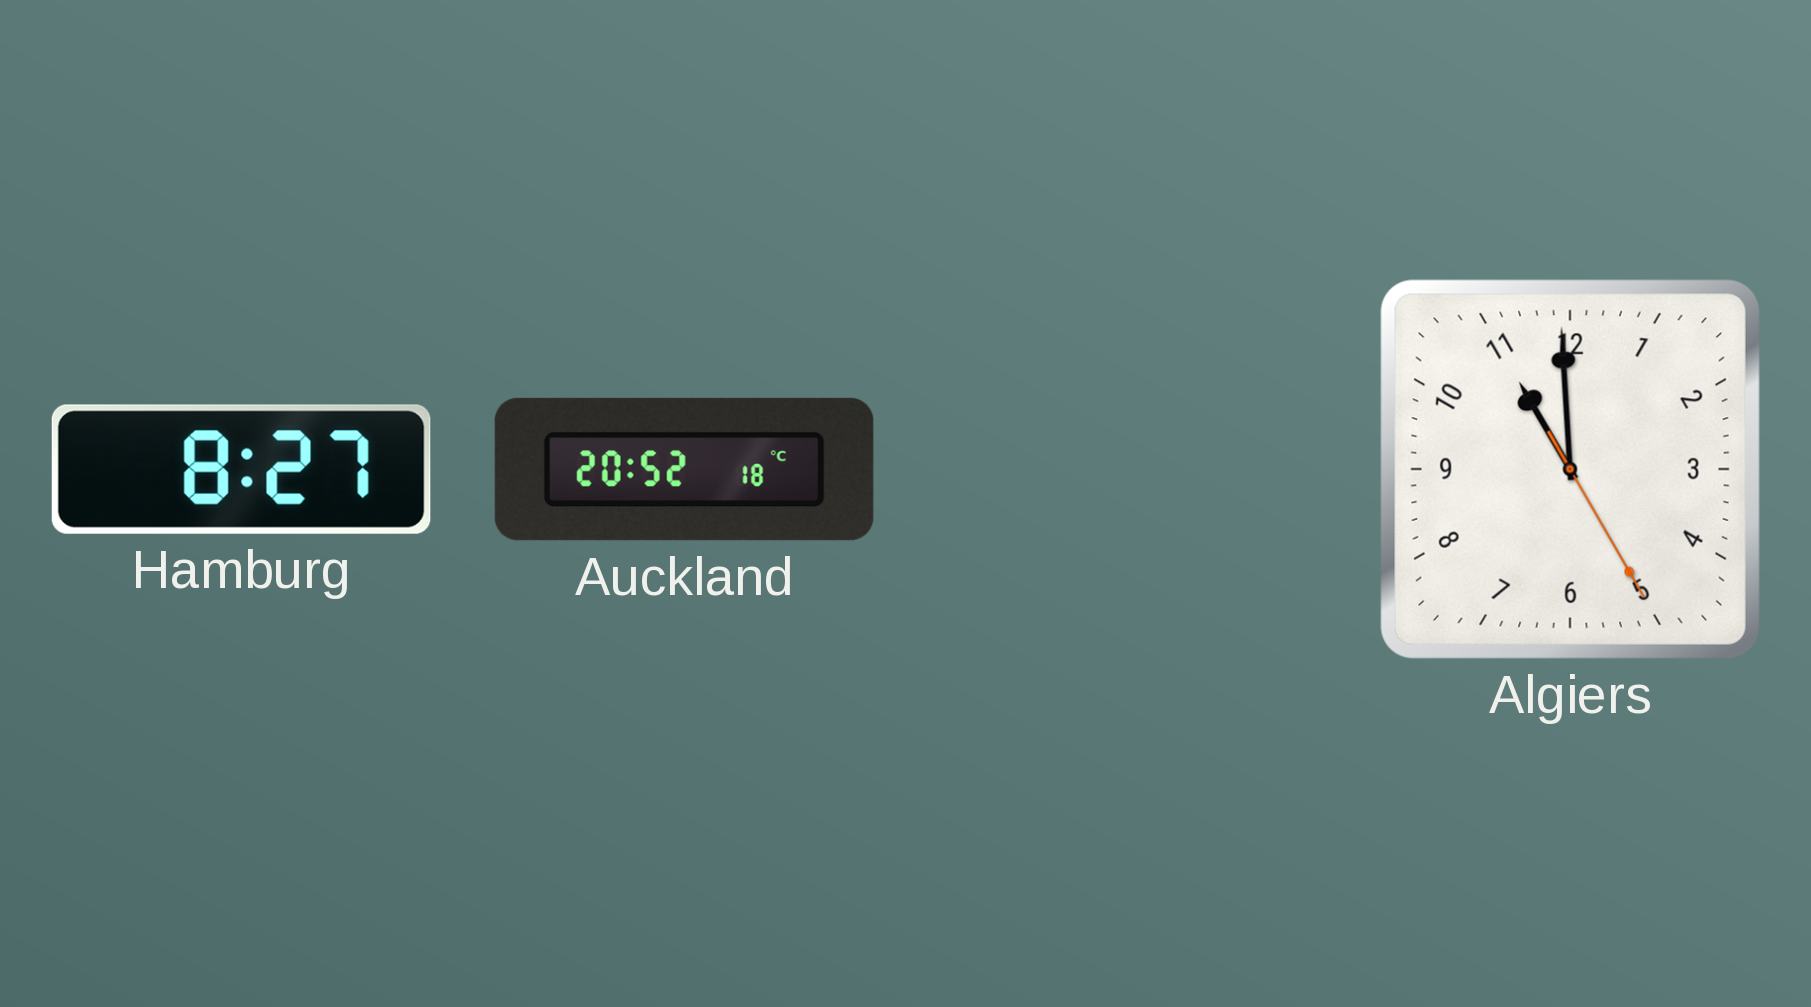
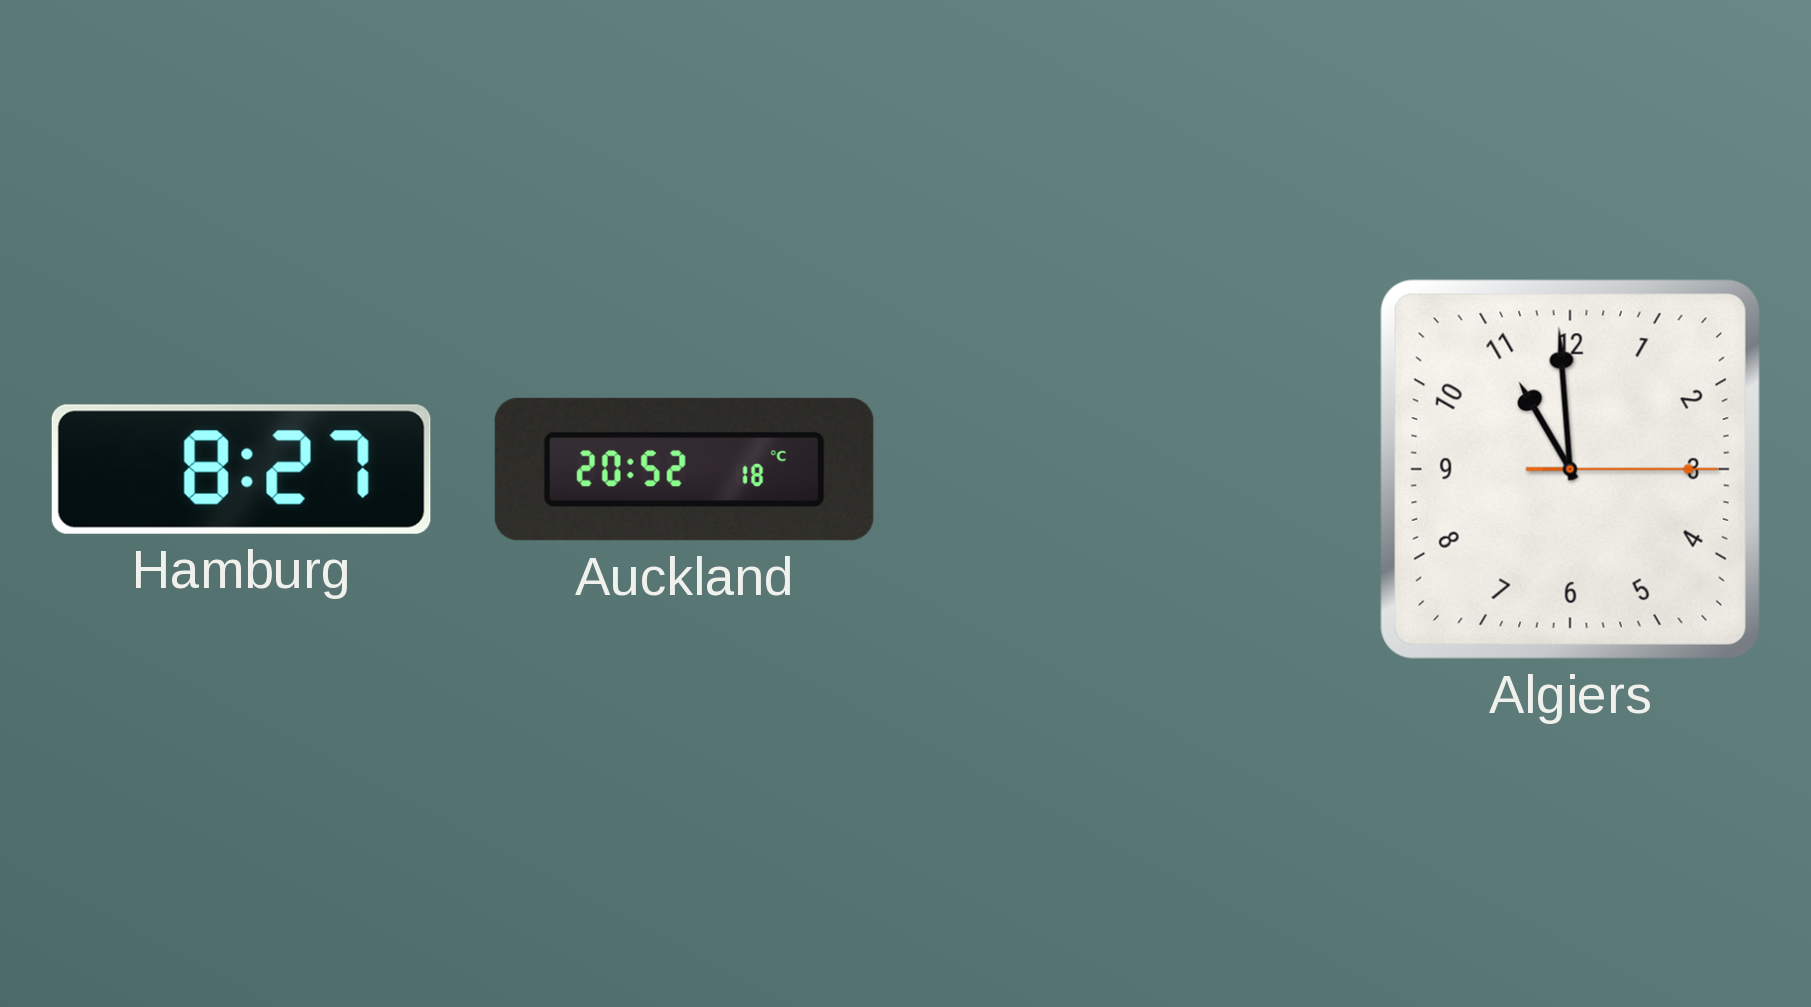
Algiers: 10:59:25 -> 10:59:15
